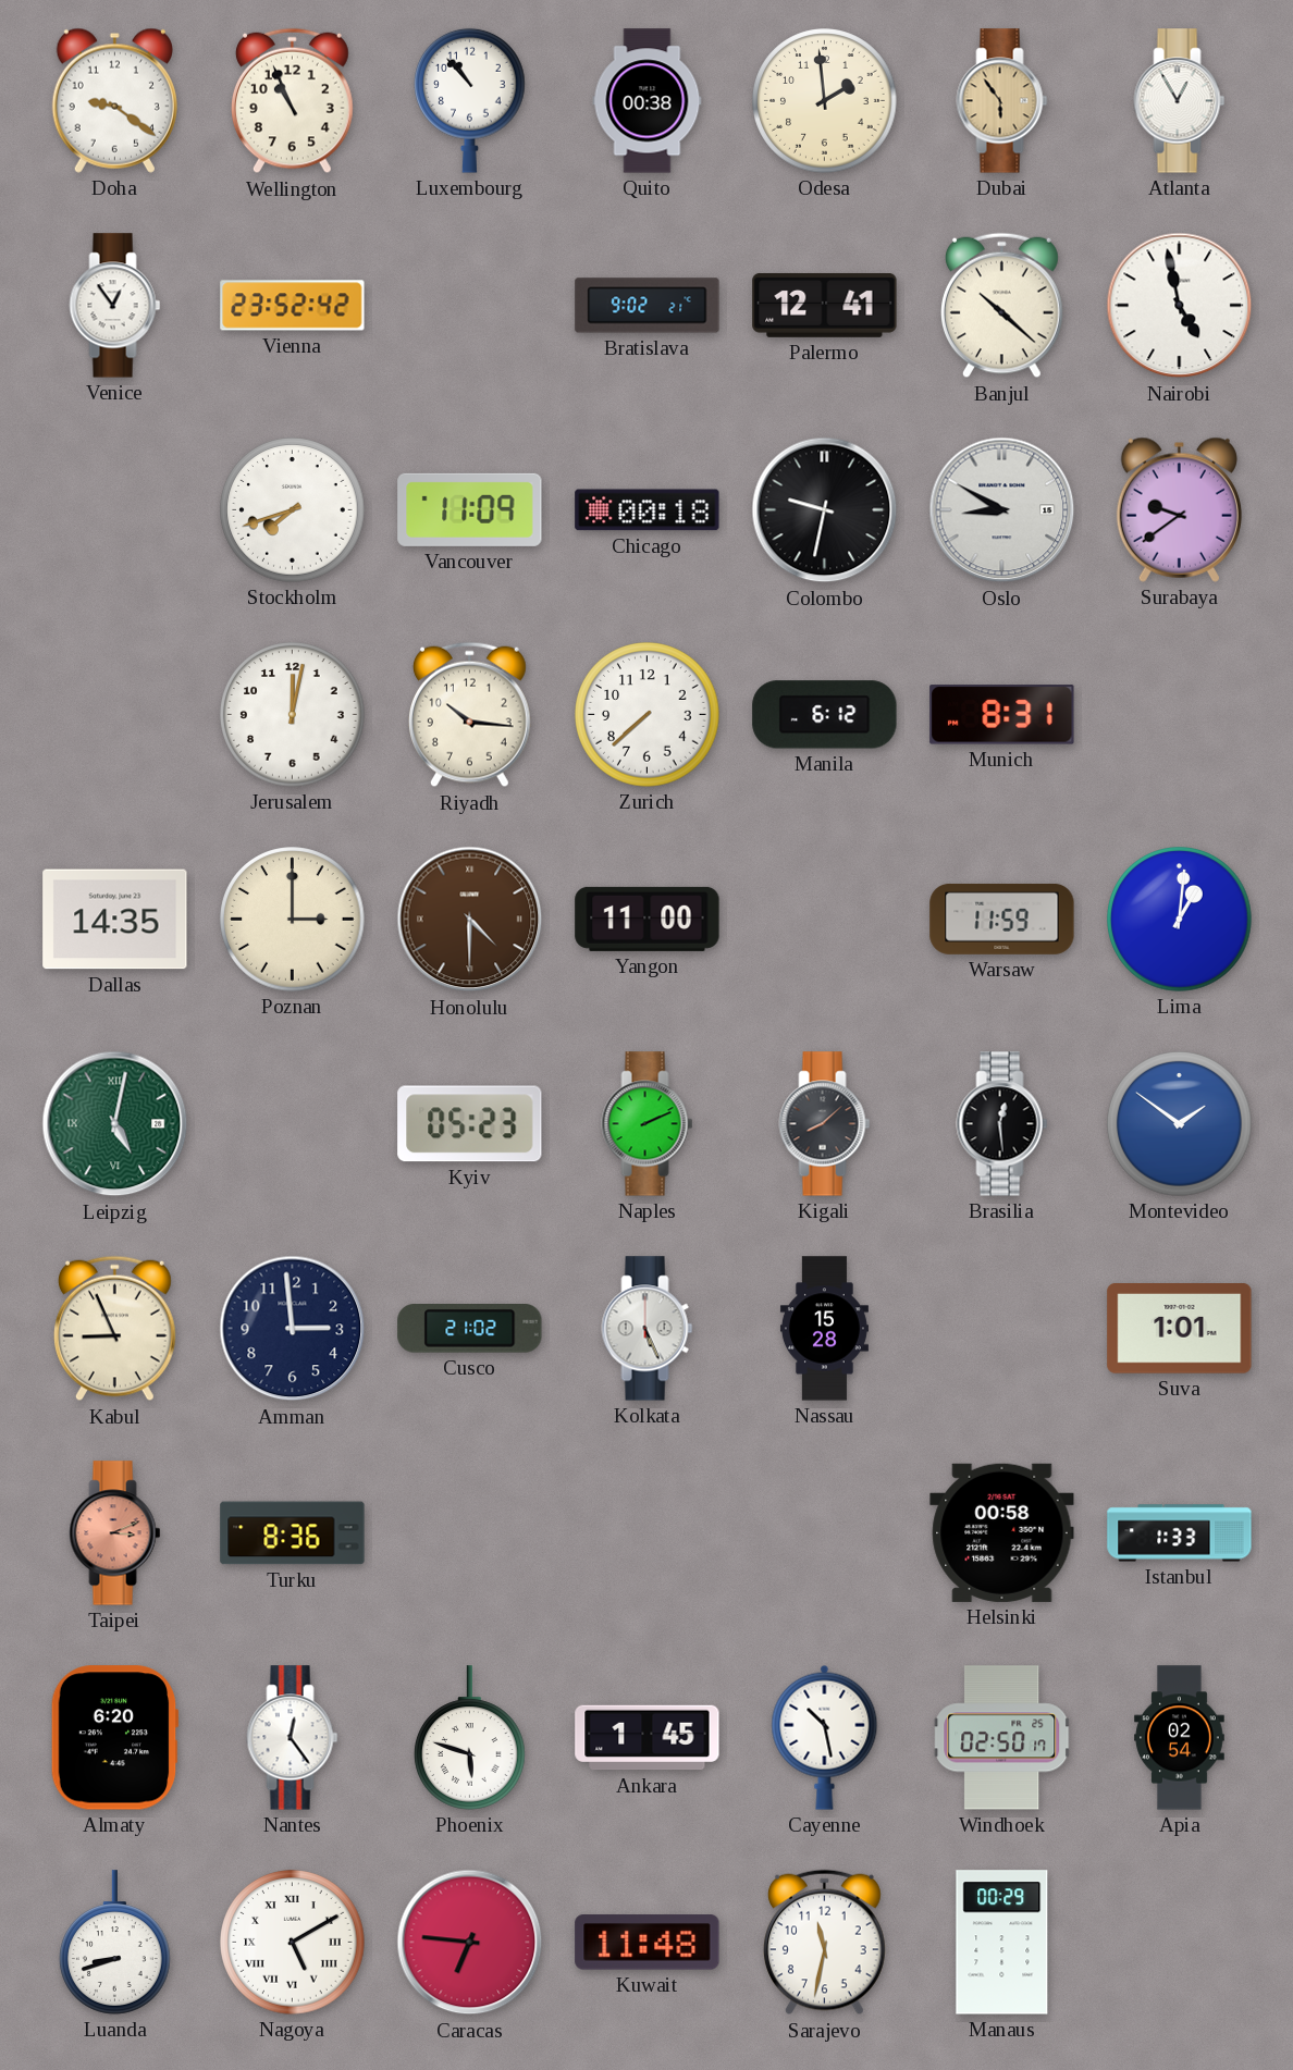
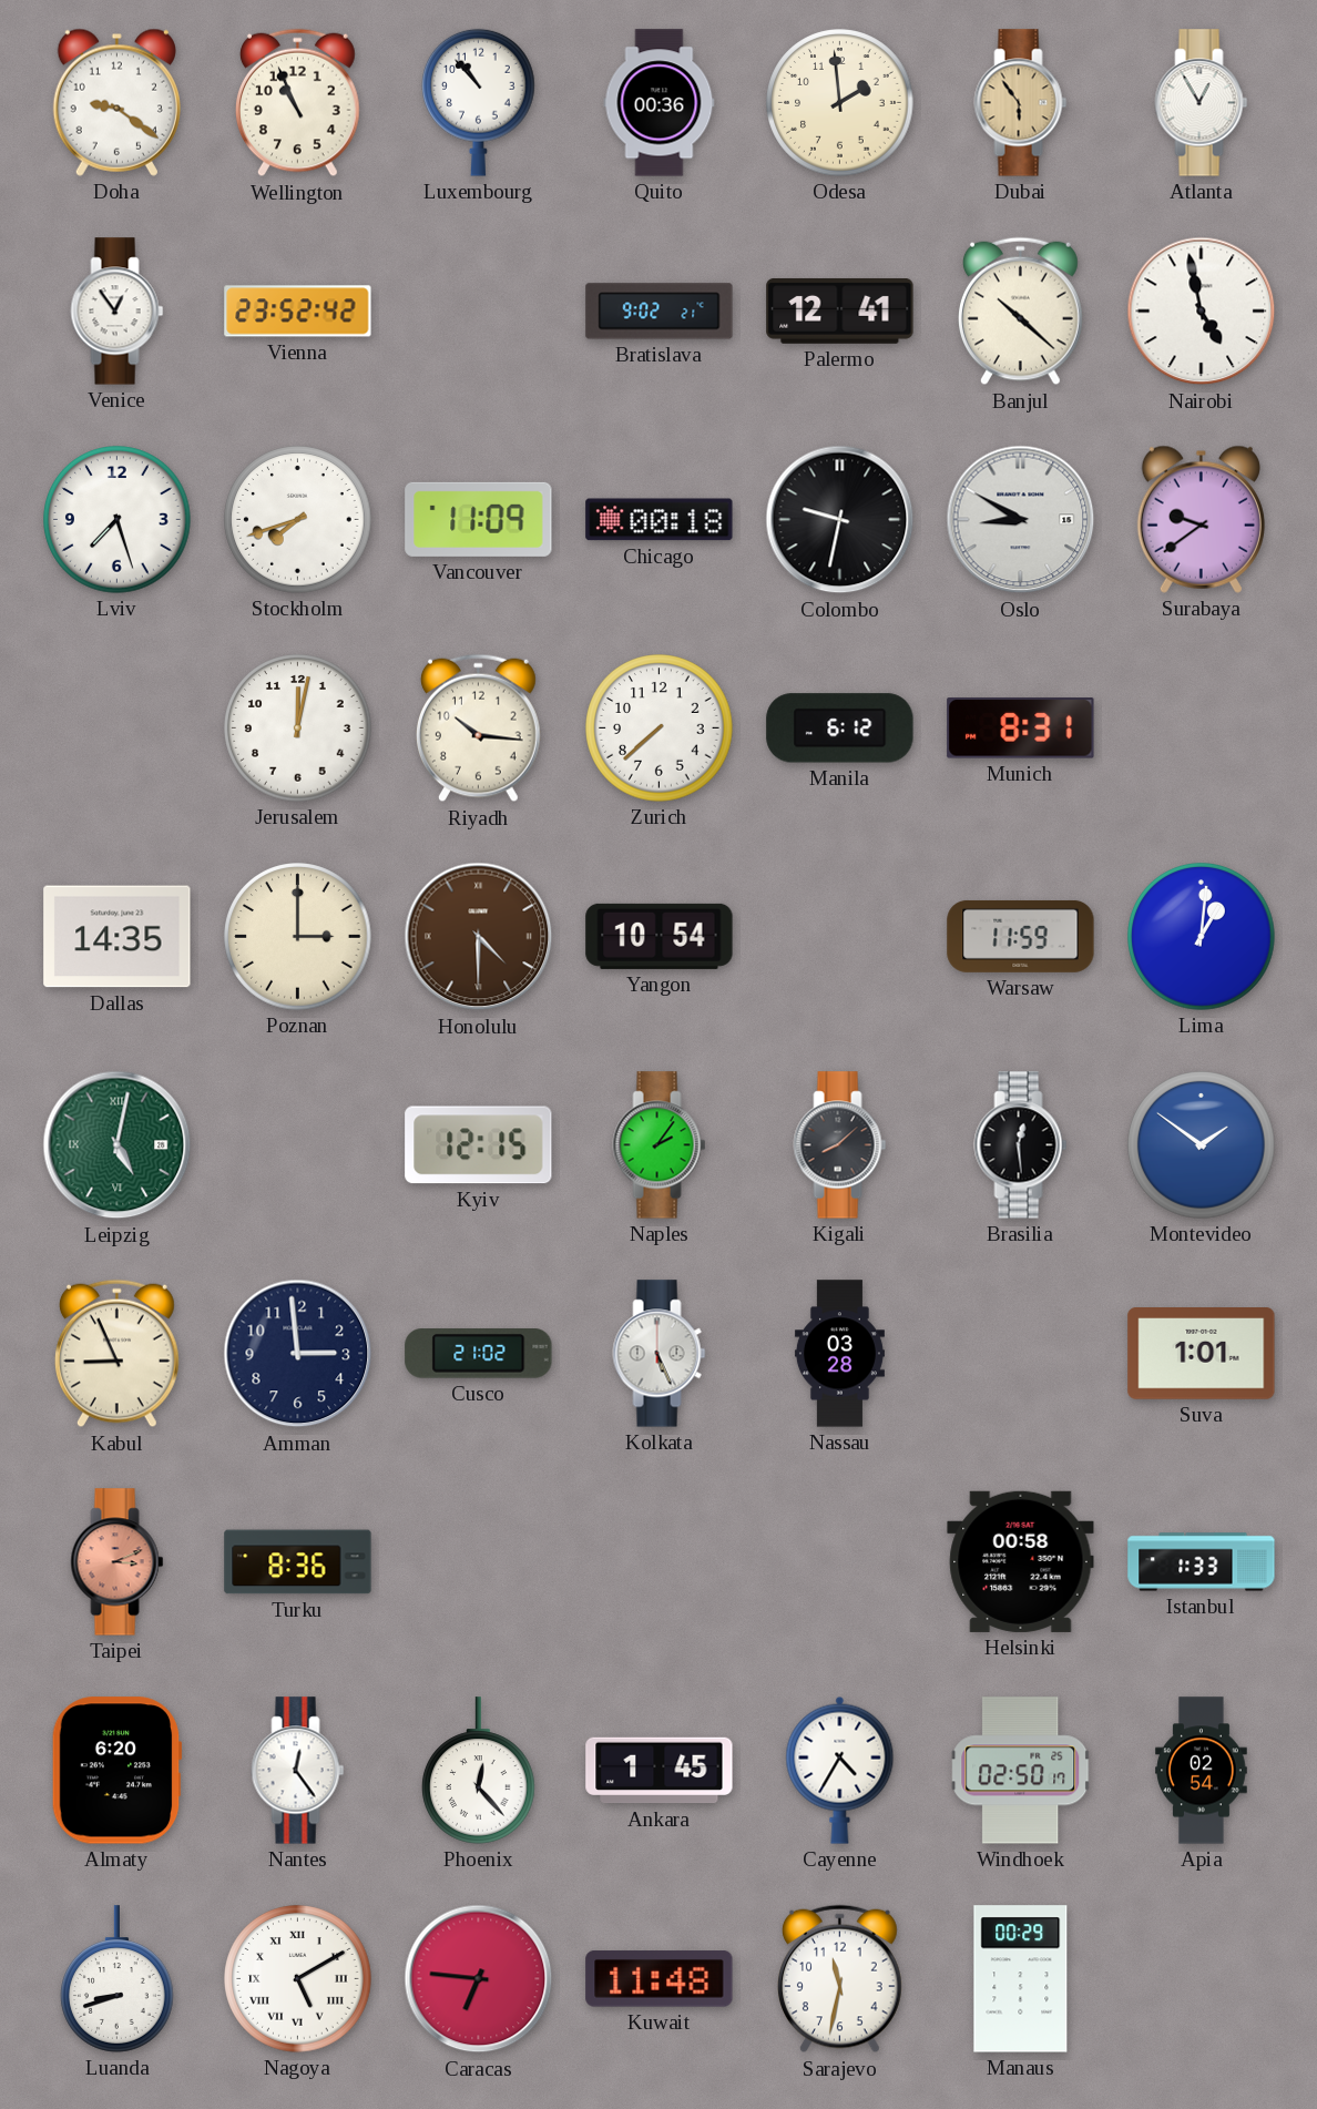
Quito: 00:38 -> 00:36
Lviv: none -> 7:27
Yangon: 11:00 -> 10:54
Kyiv: 05:23 -> 12:15
Naples: 2:11 -> 2:06
Nassau: 15:28 -> 03:28
Phoenix: 5:48 -> 12:23
Cayenne: 10:28 -> 4:35
